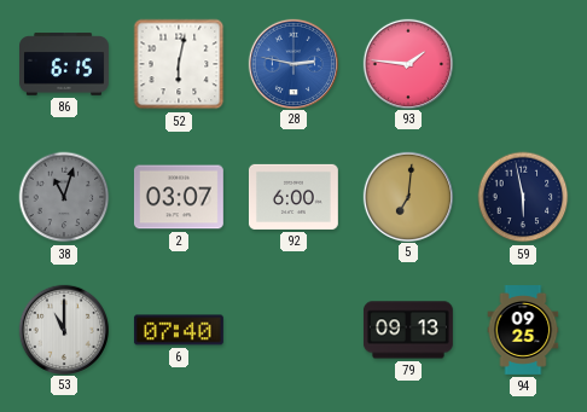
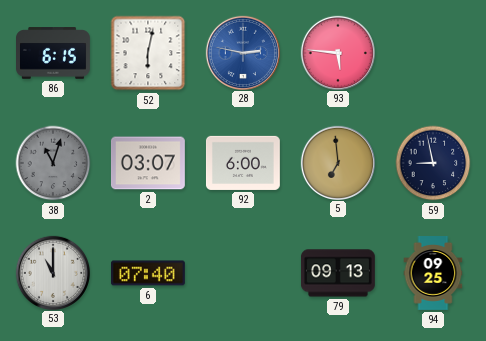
93: 1:46 -> 5:46
5: 7:01 -> 6:59
59: 5:58 -> 8:58
